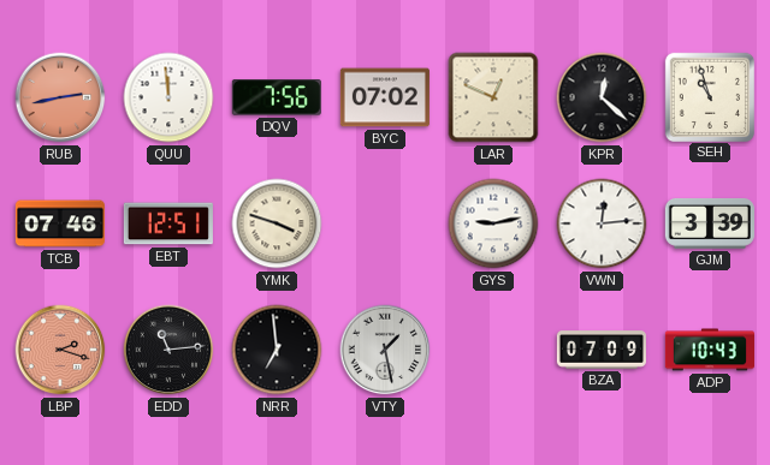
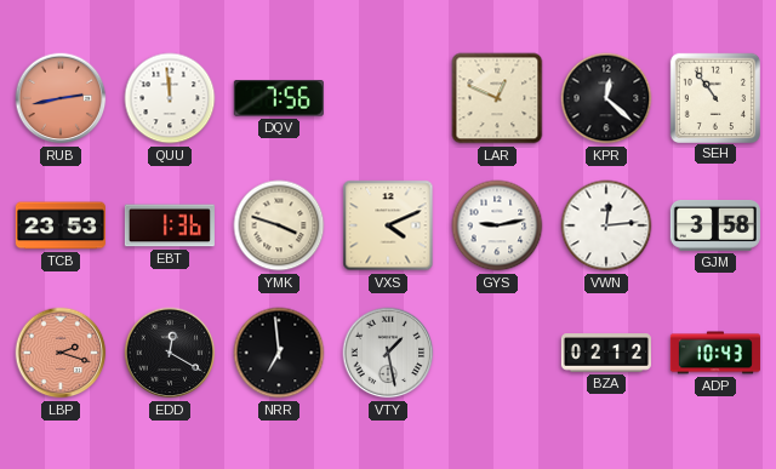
BYC: 07:02 -> none
SEH: 10:57 -> 10:54
TCB: 07:46 -> 23:53
EBT: 12:51 -> 1:36
VXS: none -> 4:11
GJM: 3:39 -> 3:58
EDD: 11:14 -> 12:20
BZA: 07:09 -> 02:12
